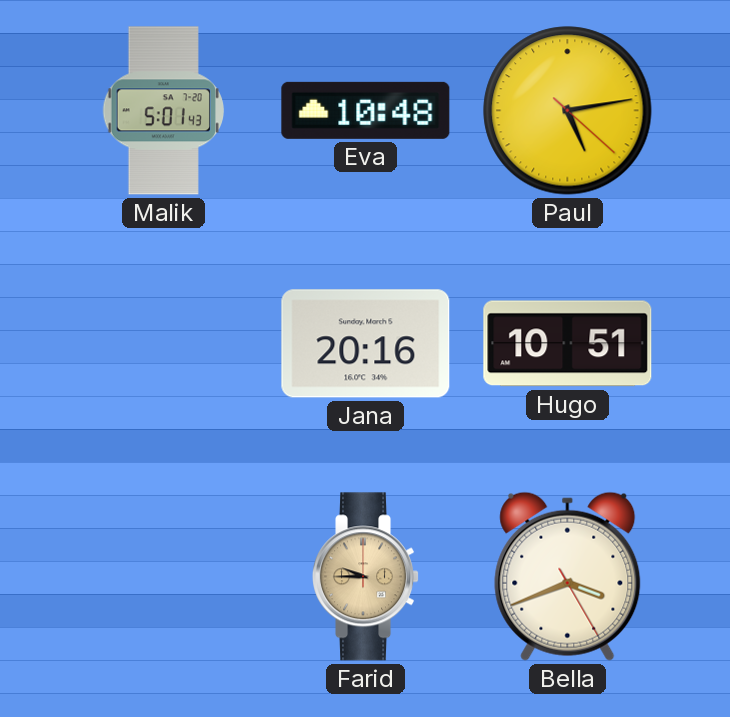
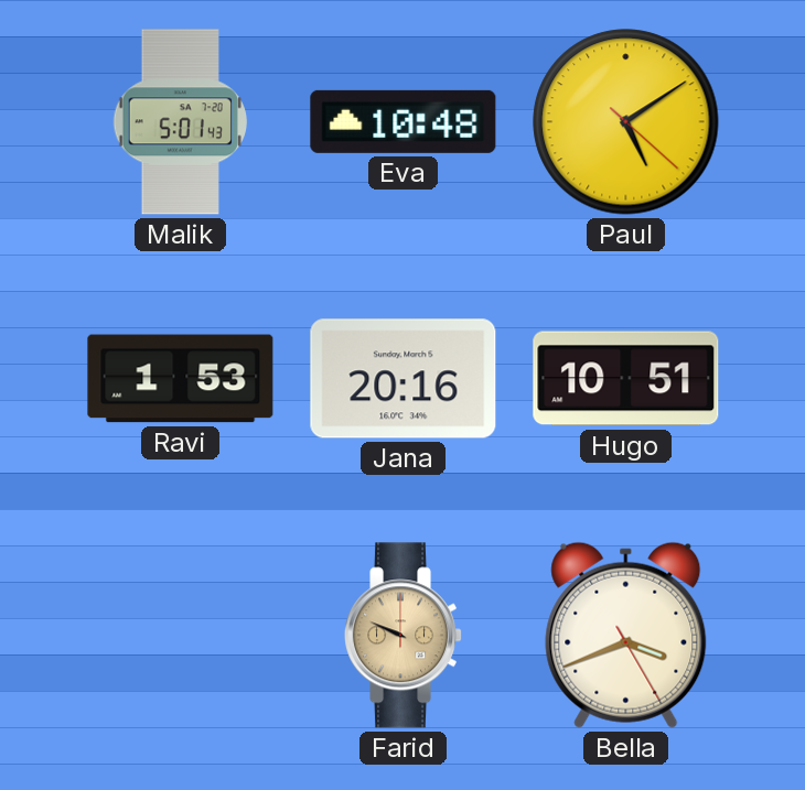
Paul: 5:13 -> 5:09
Ravi: none -> 1:53
Farid: 9:45 -> 9:49
